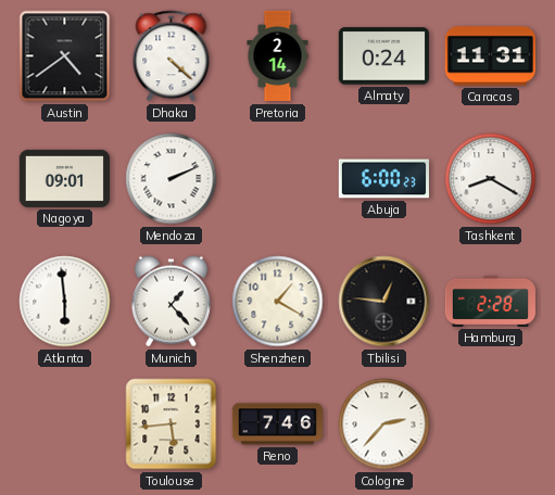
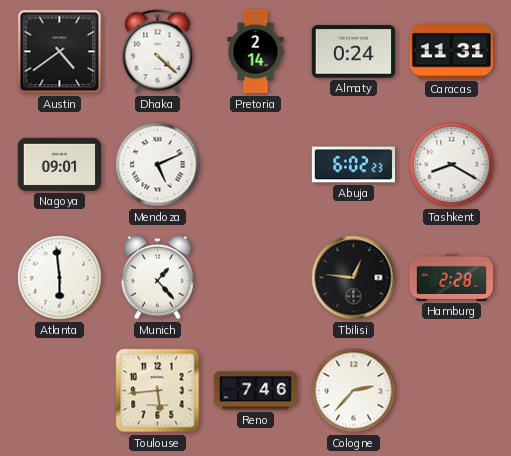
Mendoza: 2:11 -> 5:11
Abuja: 6:00 -> 6:02
Shenzhen: 1:20 -> none
